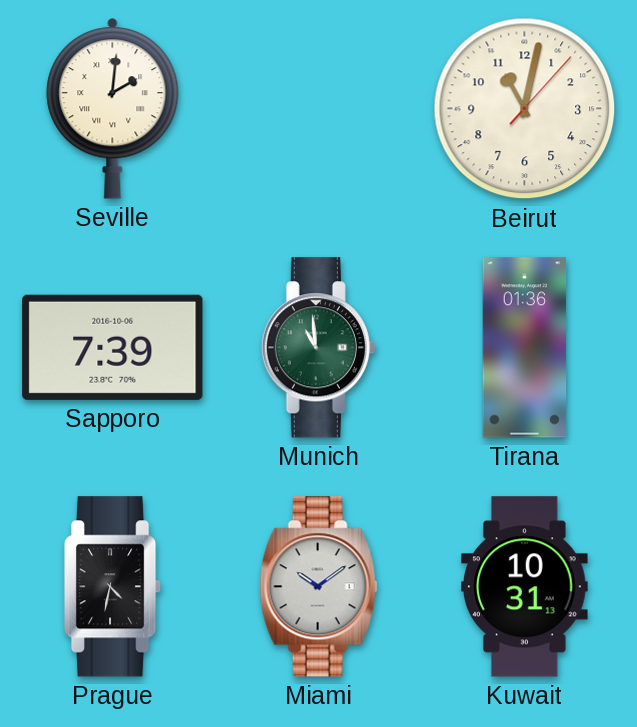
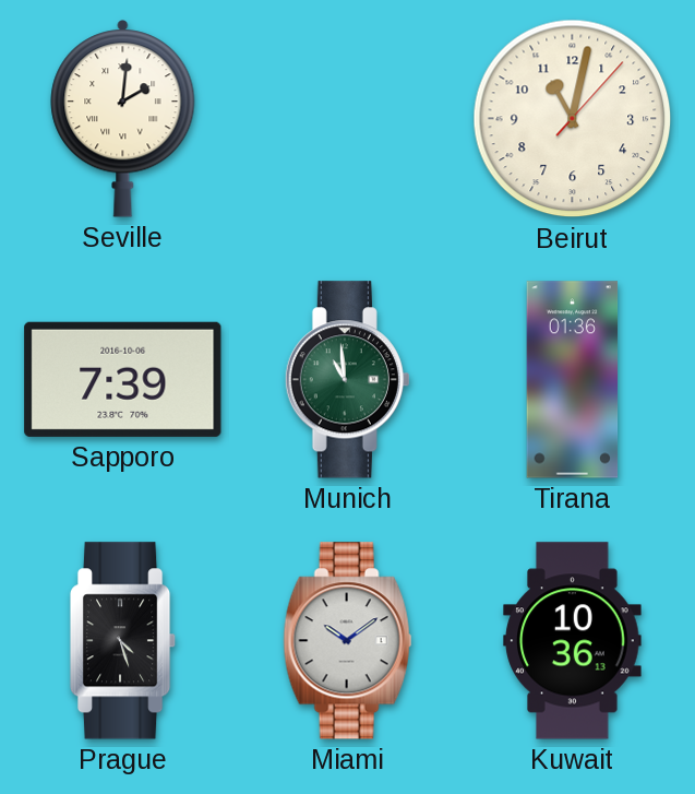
Prague: 4:32 -> 4:27
Kuwait: 10:31 -> 10:36
